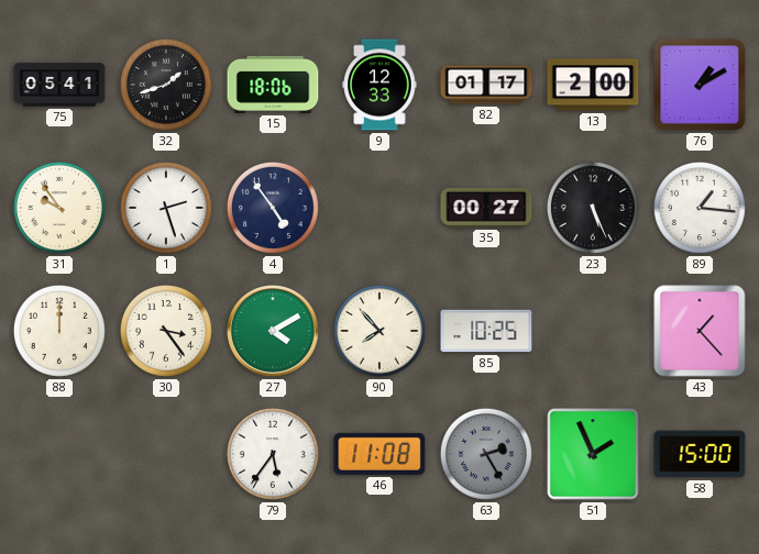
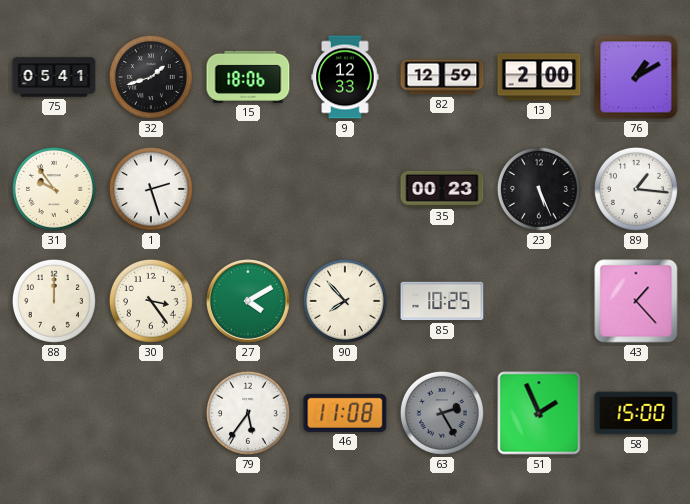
82: 01:17 -> 12:59
4: 4:54 -> none
35: 00:27 -> 00:23
